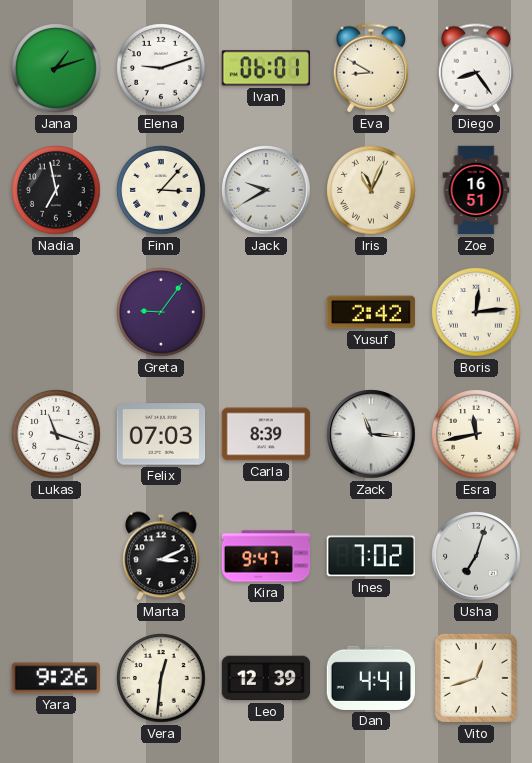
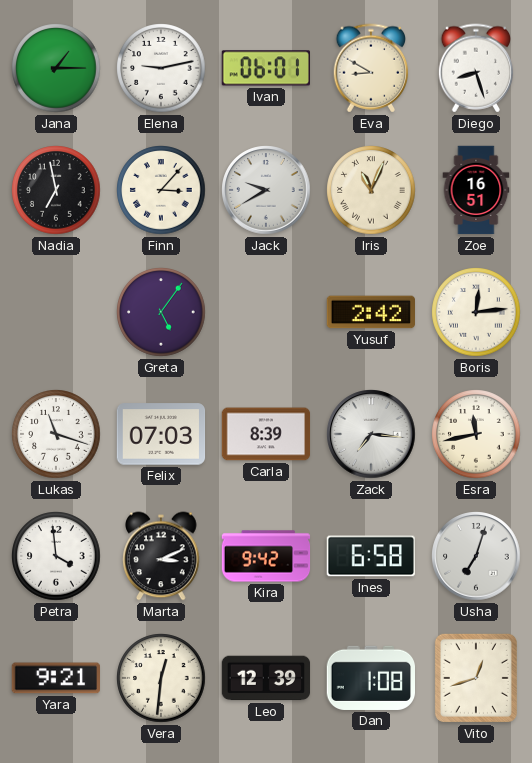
Jana: 1:12 -> 1:15
Elena: 9:12 -> 9:13
Diego: 8:24 -> 8:27
Greta: 9:06 -> 5:06
Zack: 11:16 -> 7:16
Petra: none -> 3:59
Kira: 9:47 -> 9:42
Ines: 7:02 -> 6:58
Yara: 9:26 -> 9:21
Dan: 4:41 -> 1:08
